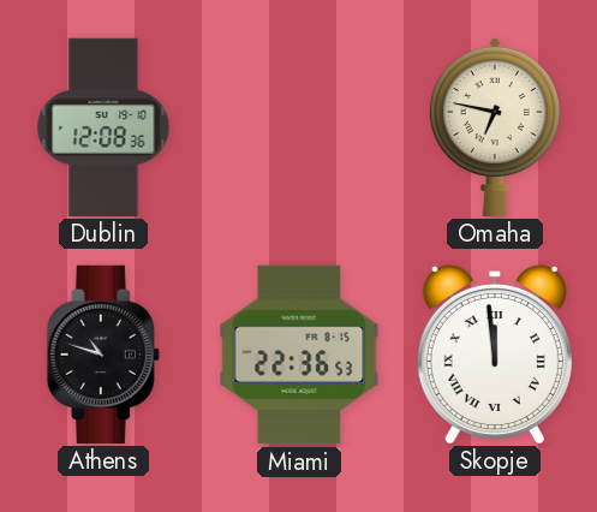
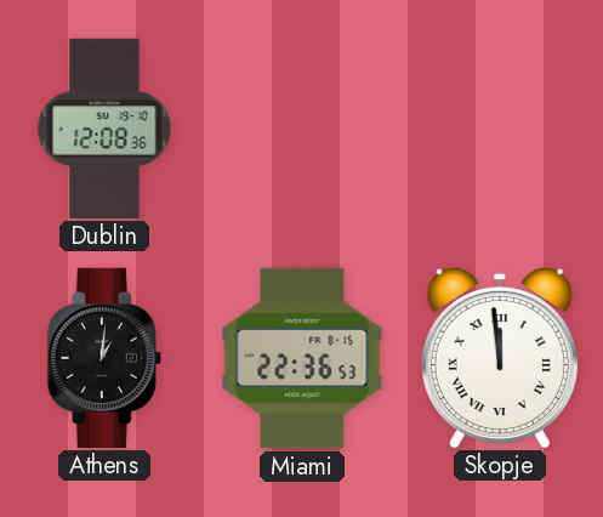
Omaha: 6:47 -> none
Athens: 10:48 -> 1:01
